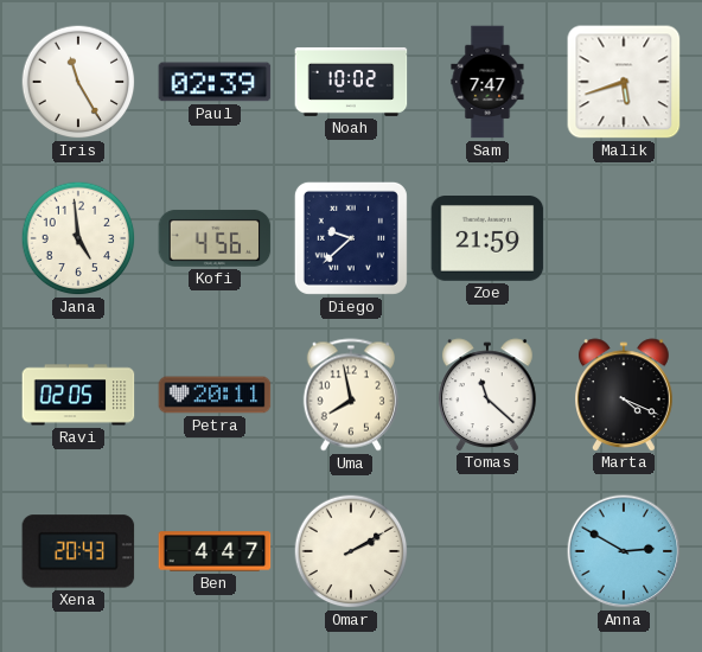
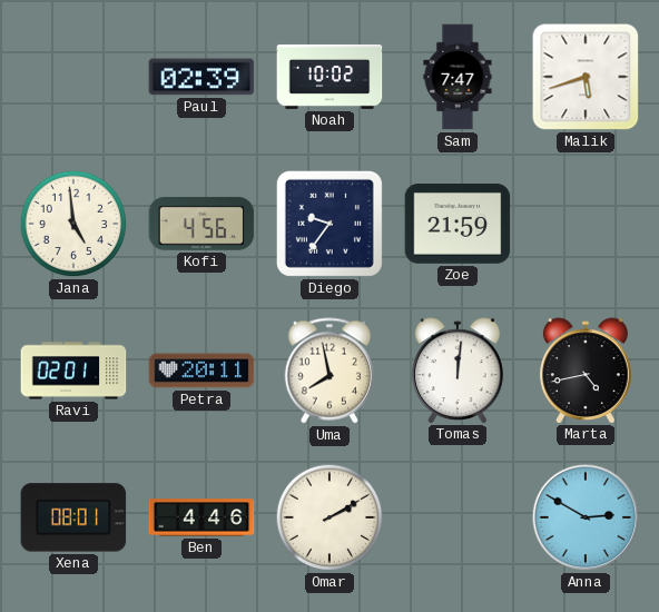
Iris: 11:25 -> none
Diego: 9:38 -> 9:36
Ravi: 02:05 -> 02:01
Tomas: 11:22 -> 12:01
Marta: 4:19 -> 4:43
Xena: 20:43 -> 08:01
Ben: 4:47 -> 4:46
